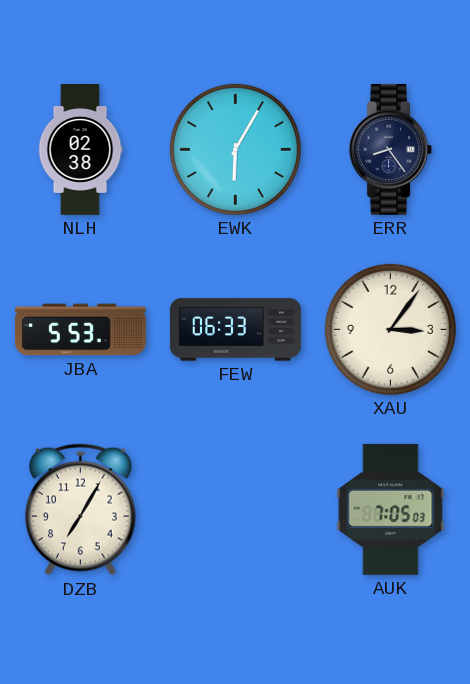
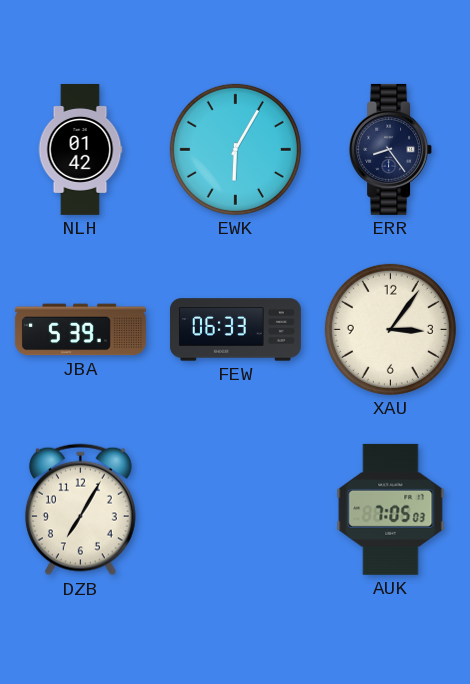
NLH: 02:38 -> 01:42
JBA: 5:53 -> 5:39
